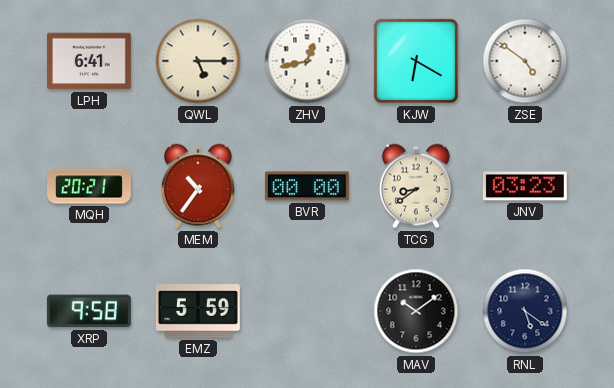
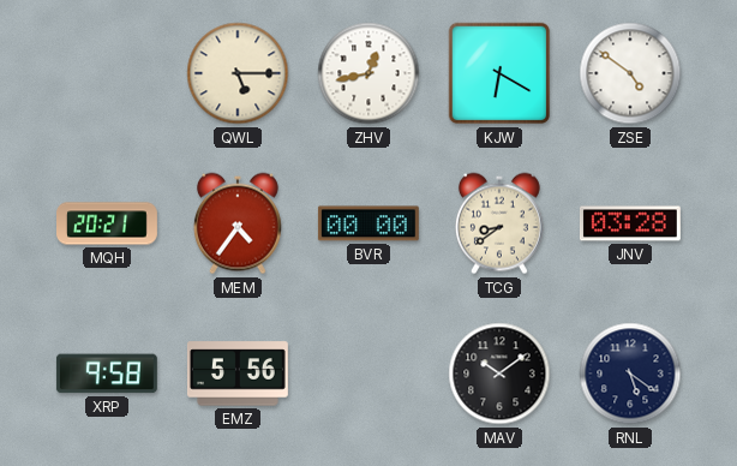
LPH: 6:41 -> none
MEM: 10:36 -> 4:36
JNV: 03:23 -> 03:28
EMZ: 5:59 -> 5:56
